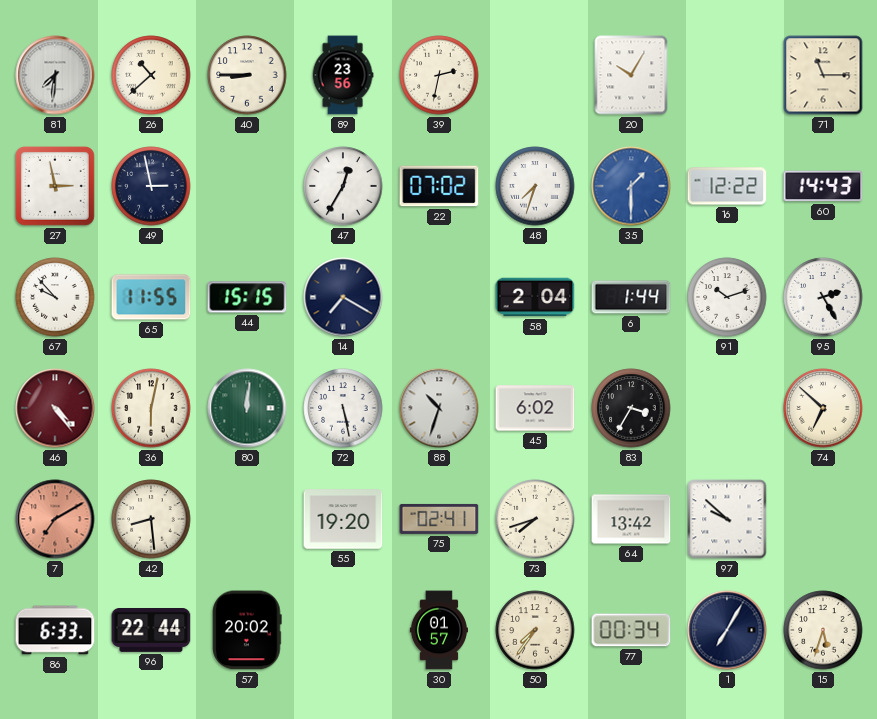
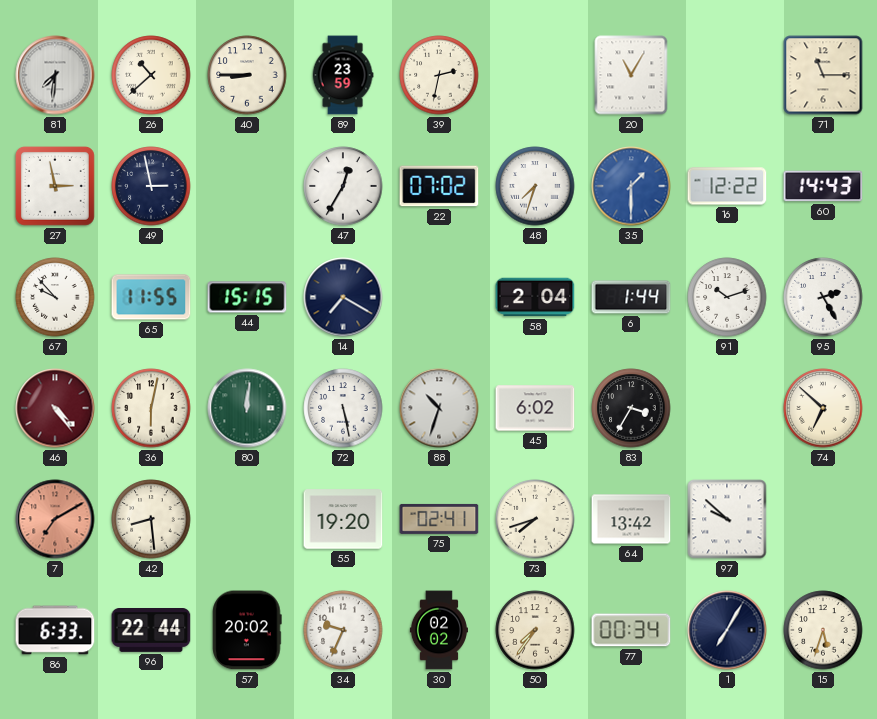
89: 23:56 -> 23:59
20: 10:05 -> 11:05
34: none -> 9:34
30: 01:57 -> 02:02
